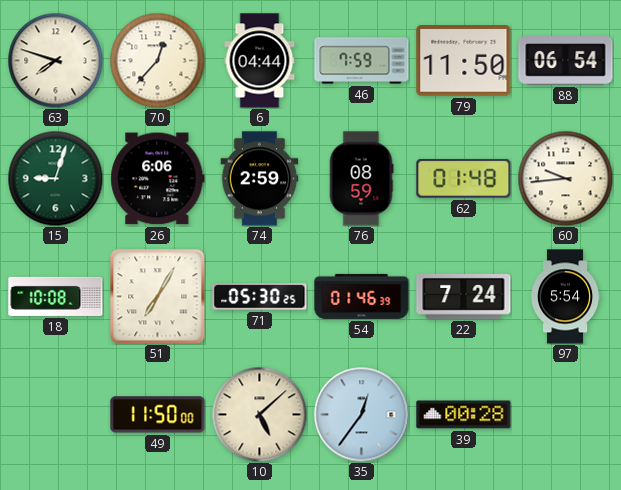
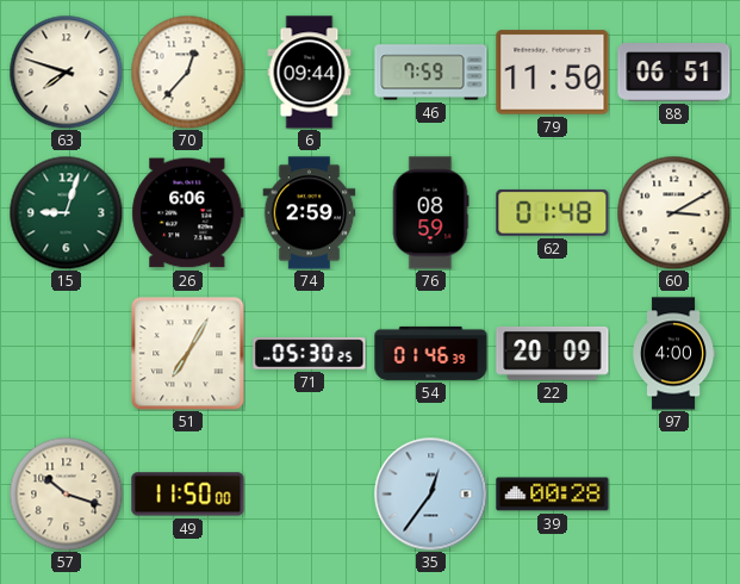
6: 04:44 -> 09:44
88: 06:54 -> 06:51
60: 9:44 -> 3:10
18: 10:08 -> none
22: 7:24 -> 20:09
97: 5:54 -> 4:00
57: none -> 10:18
10: 5:08 -> none
